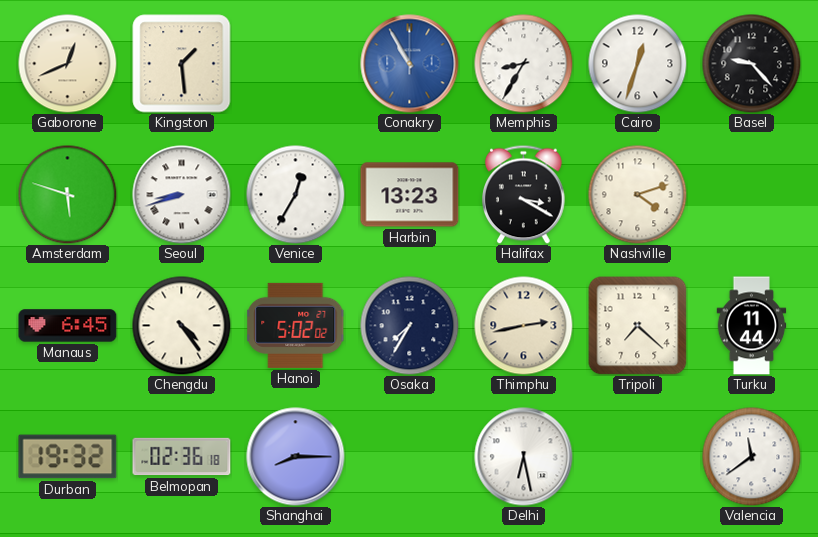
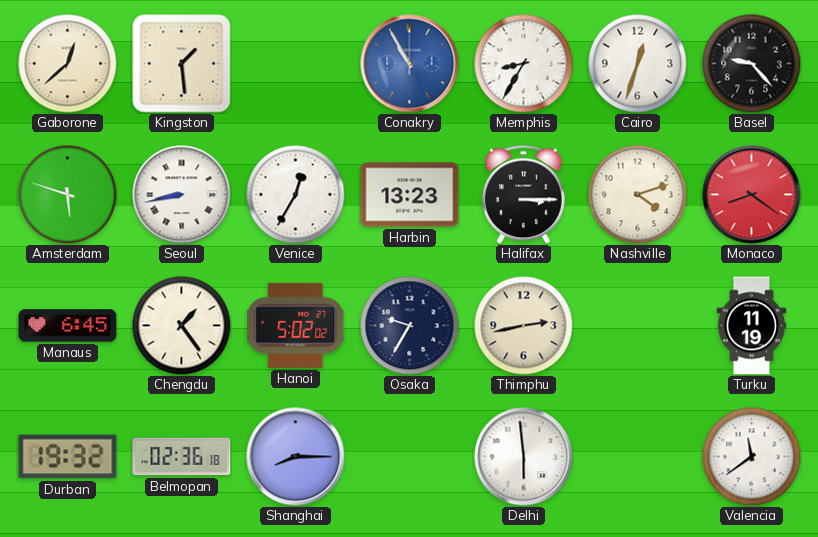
Gaborone: 12:41 -> 12:38
Seoul: 8:42 -> 8:43
Halifax: 3:20 -> 3:15
Monaco: none -> 8:21
Chengdu: 4:24 -> 1:24
Osaka: 7:35 -> 9:35
Tripoli: 7:22 -> none
Turku: 11:44 -> 11:19
Delhi: 6:28 -> 5:59
